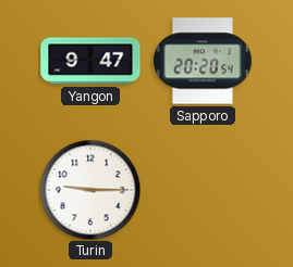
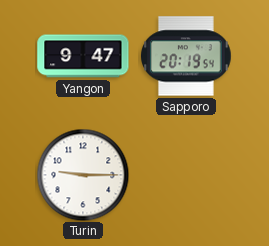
Sapporo: 20:20 -> 20:19
